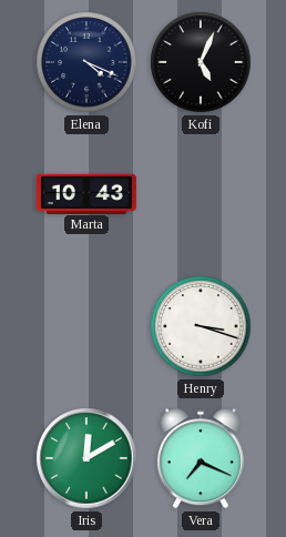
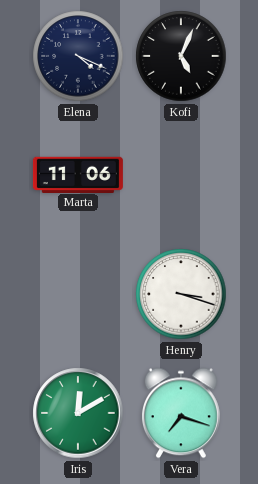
Marta: 10:43 -> 11:06
Vera: 7:19 -> 7:18
